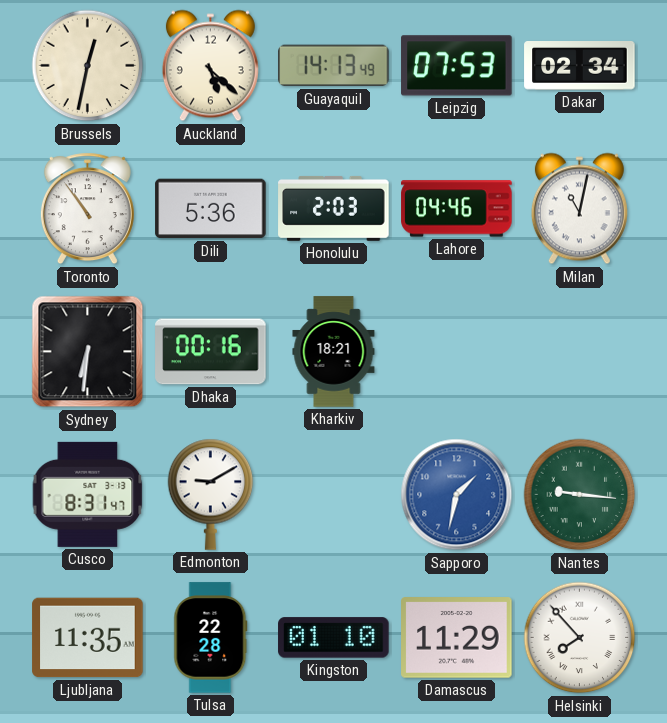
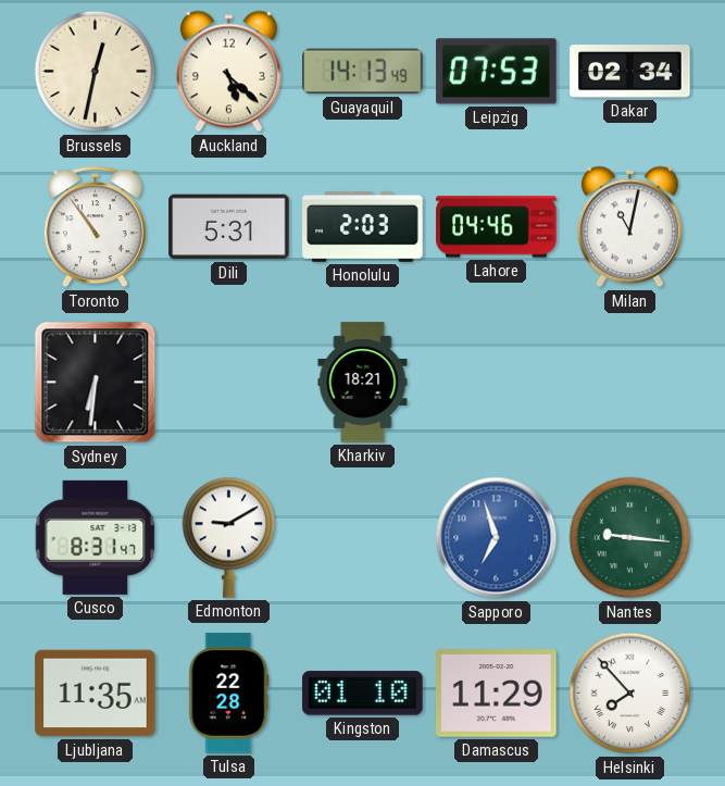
Dili: 5:36 -> 5:31
Dhaka: 00:16 -> none
Sapporo: 1:32 -> 6:57
